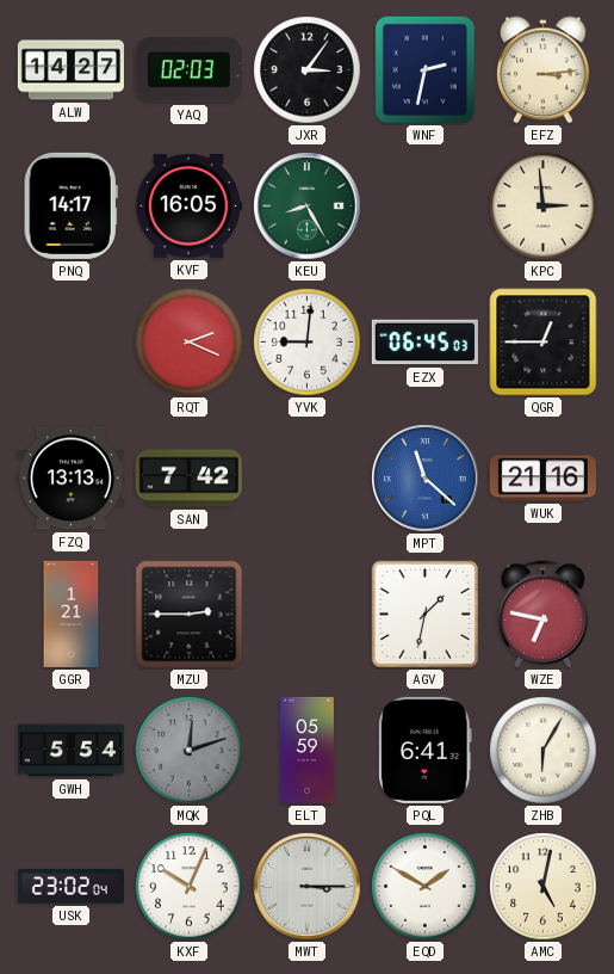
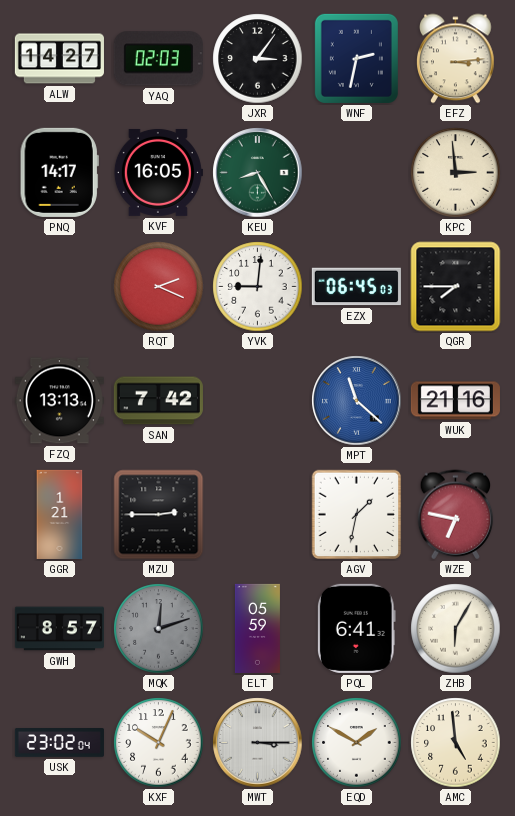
QGR: 12:45 -> 7:45
GWH: 5:54 -> 8:57
AMC: 5:02 -> 4:59
